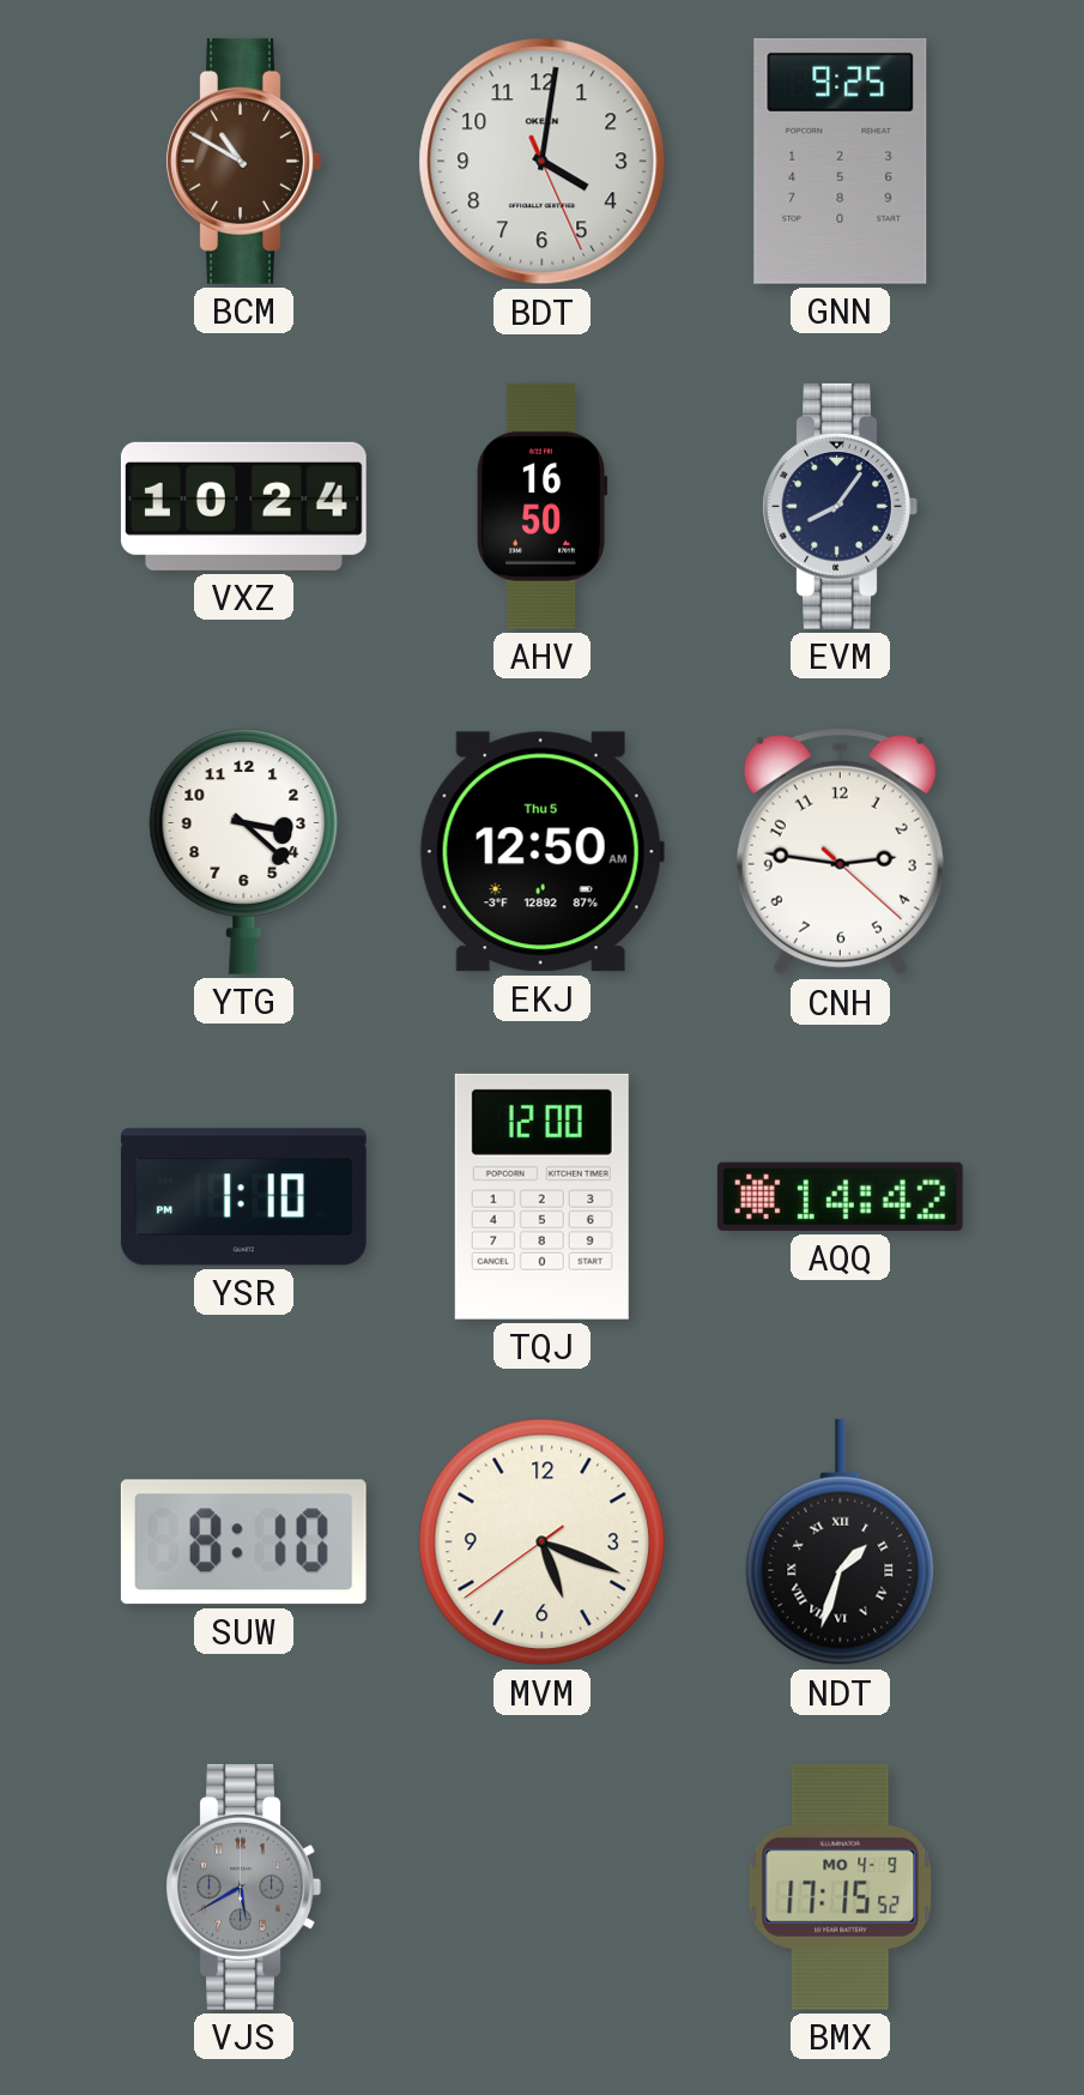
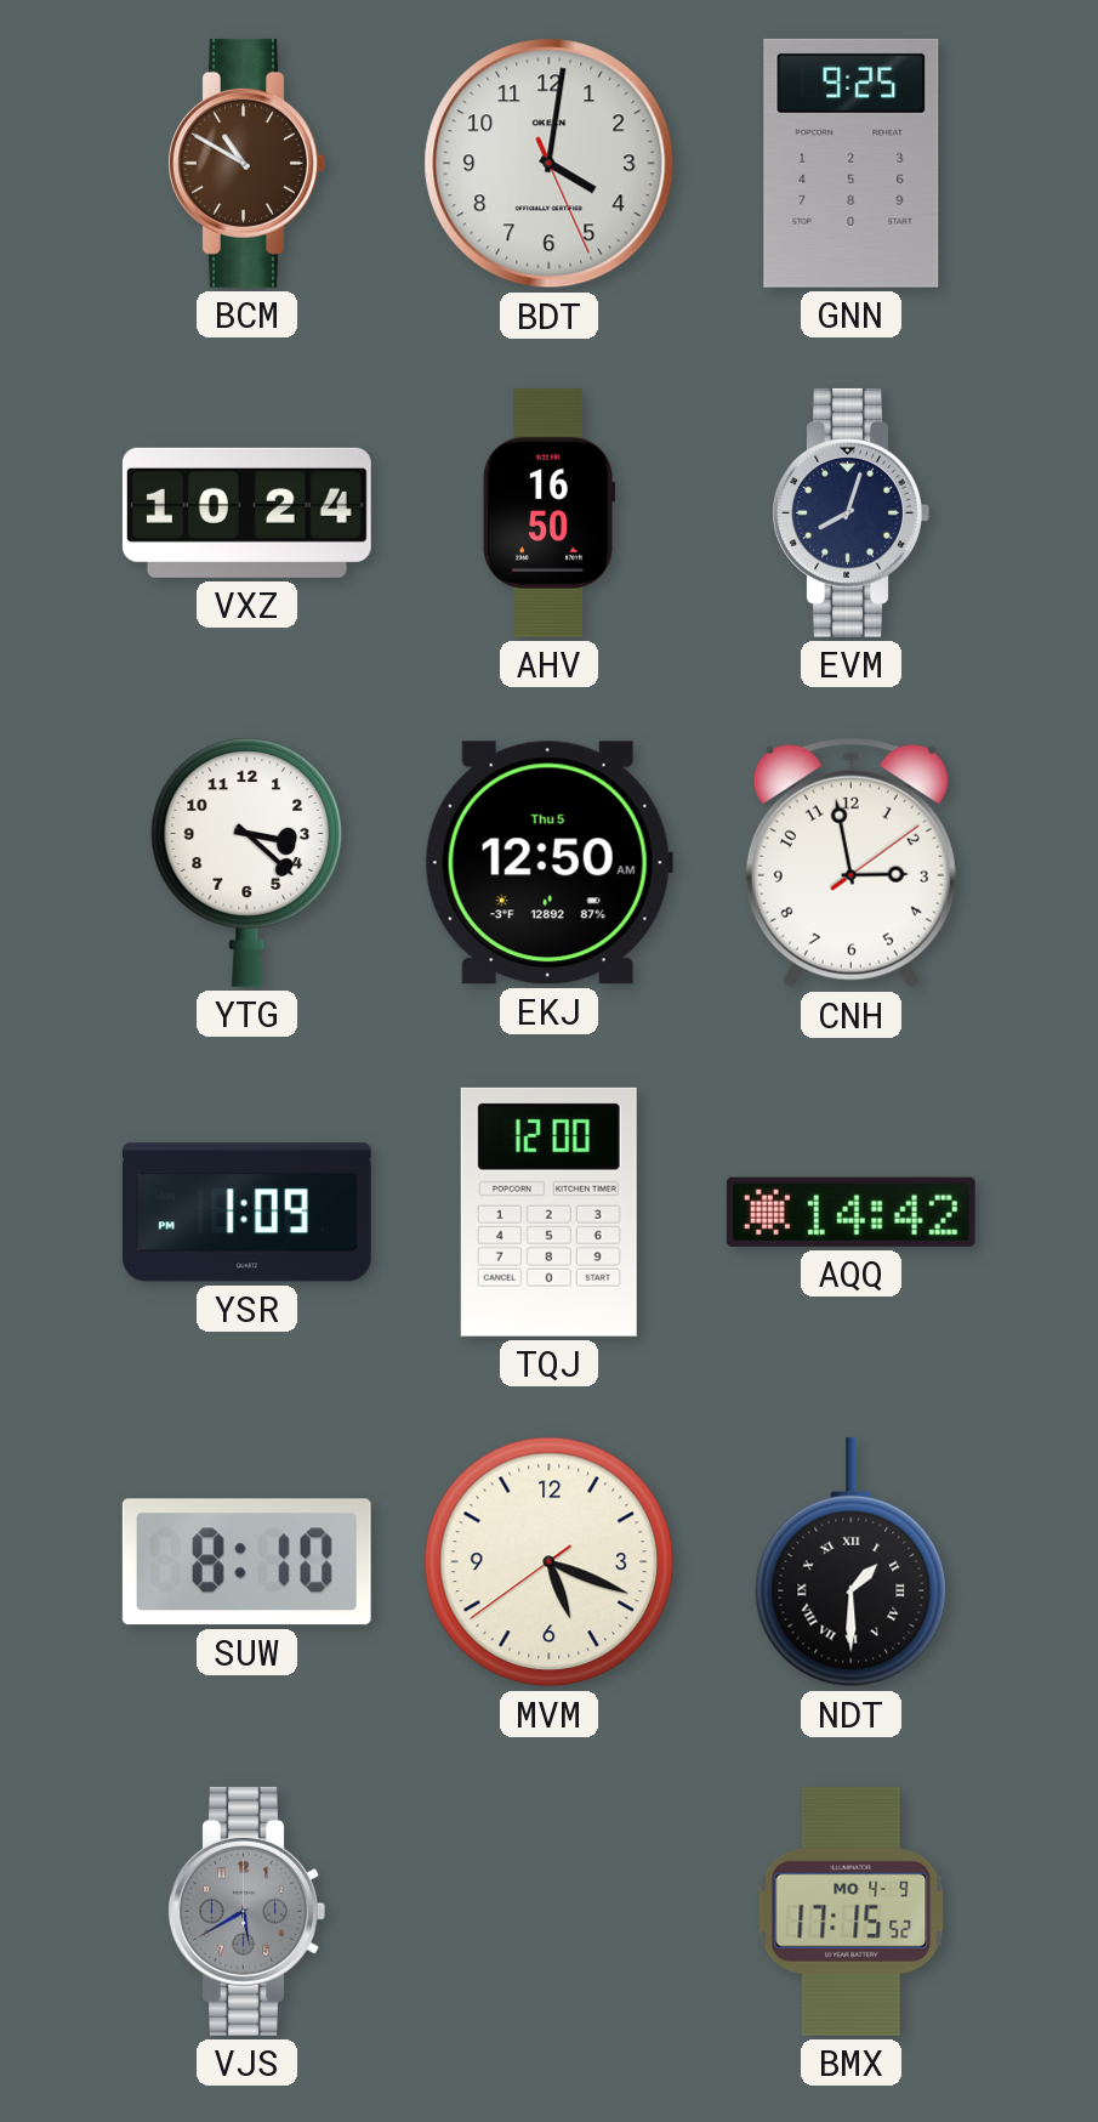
EVM: 8:06 -> 8:03
CNH: 2:46 -> 2:58
YSR: 1:10 -> 1:09
NDT: 1:33 -> 1:30
